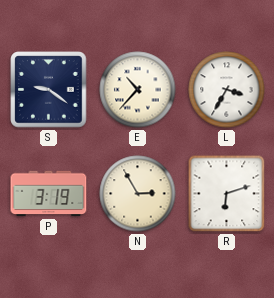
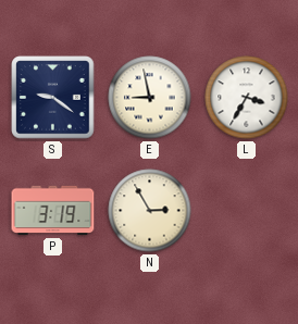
E: 10:37 -> 8:58
R: 6:12 -> none
